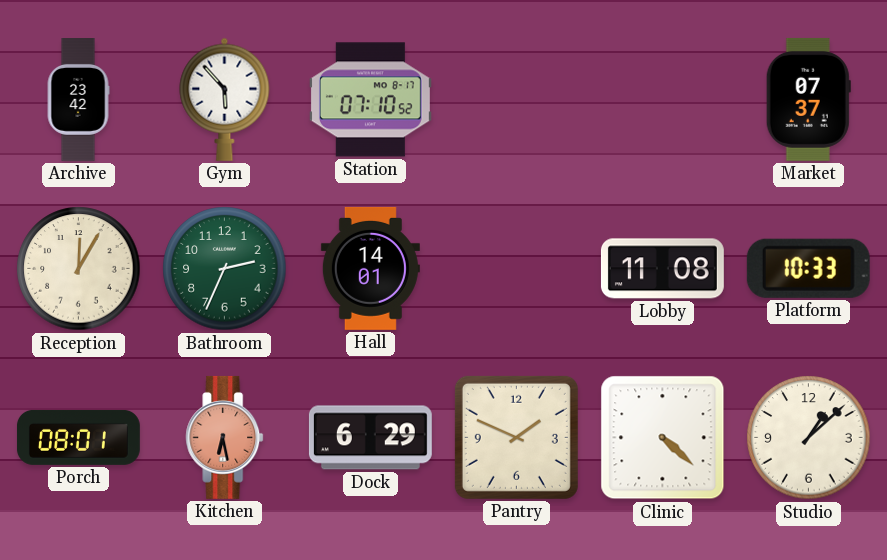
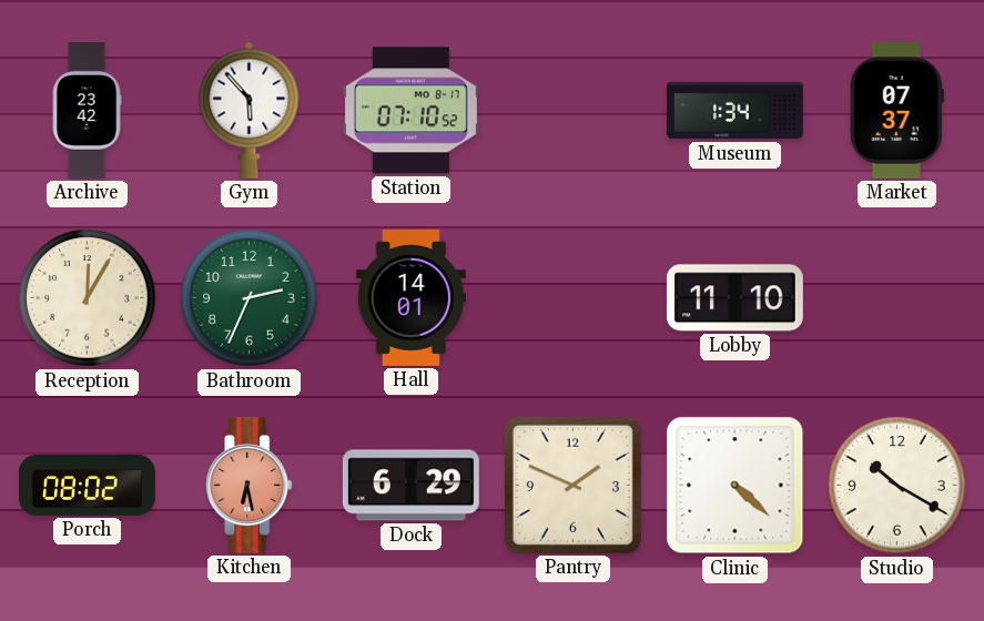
Museum: none -> 1:34
Lobby: 11:08 -> 11:10
Platform: 10:33 -> none
Porch: 08:01 -> 08:02
Studio: 1:08 -> 10:20
